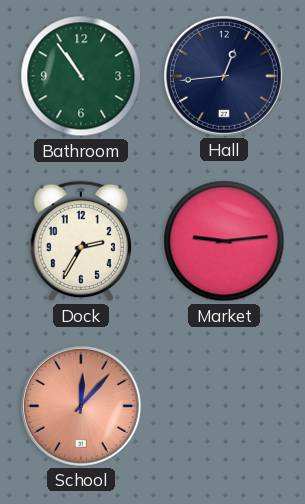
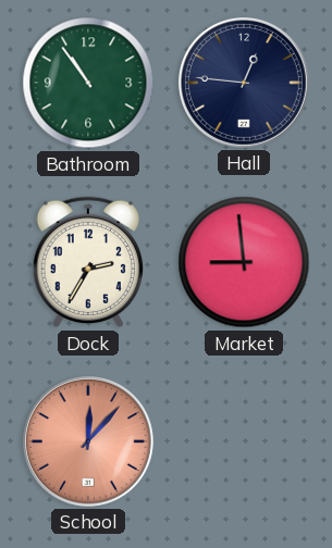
Hall: 12:44 -> 12:46
Market: 9:14 -> 8:59
